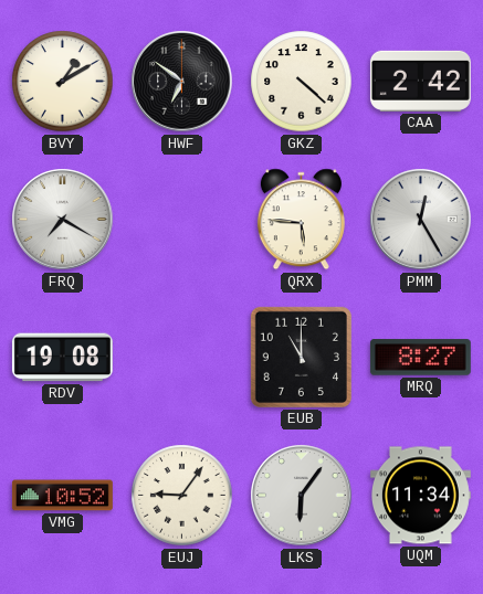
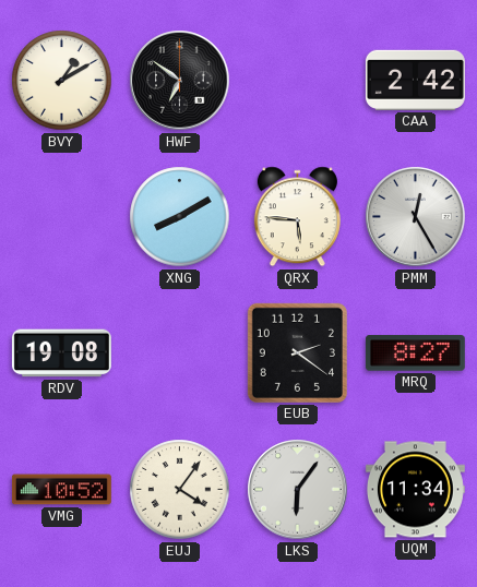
GKZ: 4:22 -> none
FRQ: 7:20 -> none
XNG: none -> 8:10
EUB: 11:00 -> 2:21
EUJ: 9:06 -> 4:06
